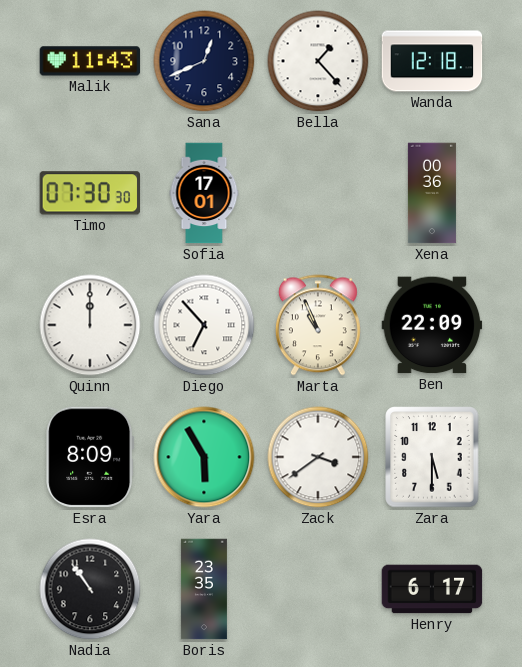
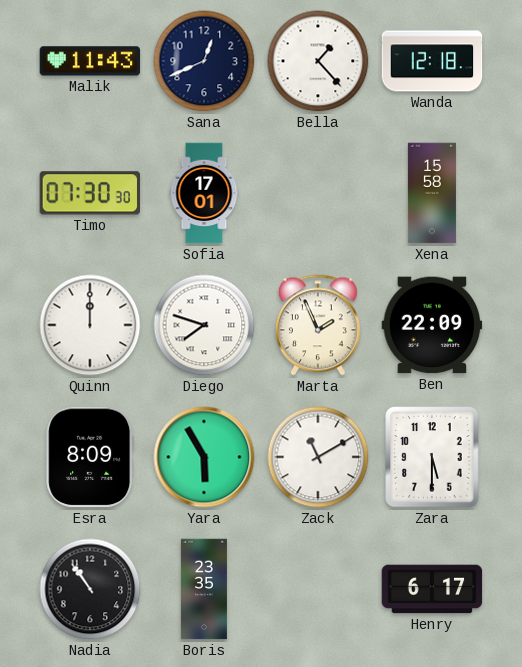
Xena: 00:36 -> 15:58
Diego: 6:53 -> 7:48
Marta: 10:56 -> 1:56
Zack: 3:39 -> 11:10
